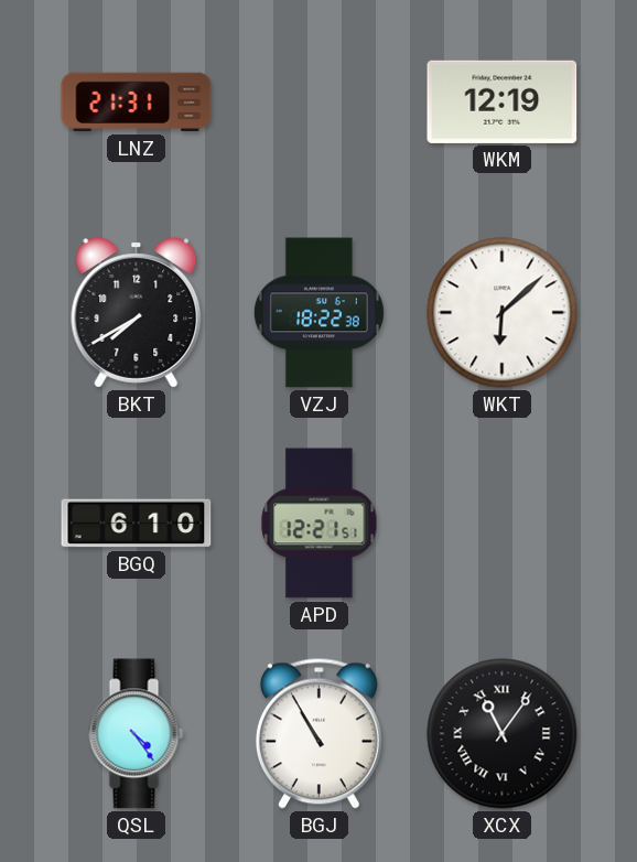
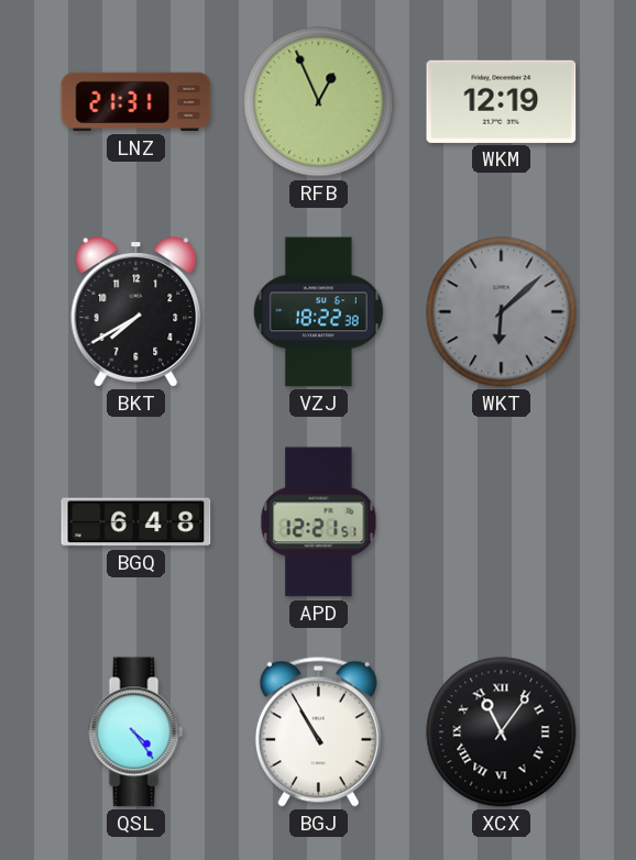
RFB: none -> 12:56
WKT dial: white -> grey
BGQ: 6:10 -> 6:48
